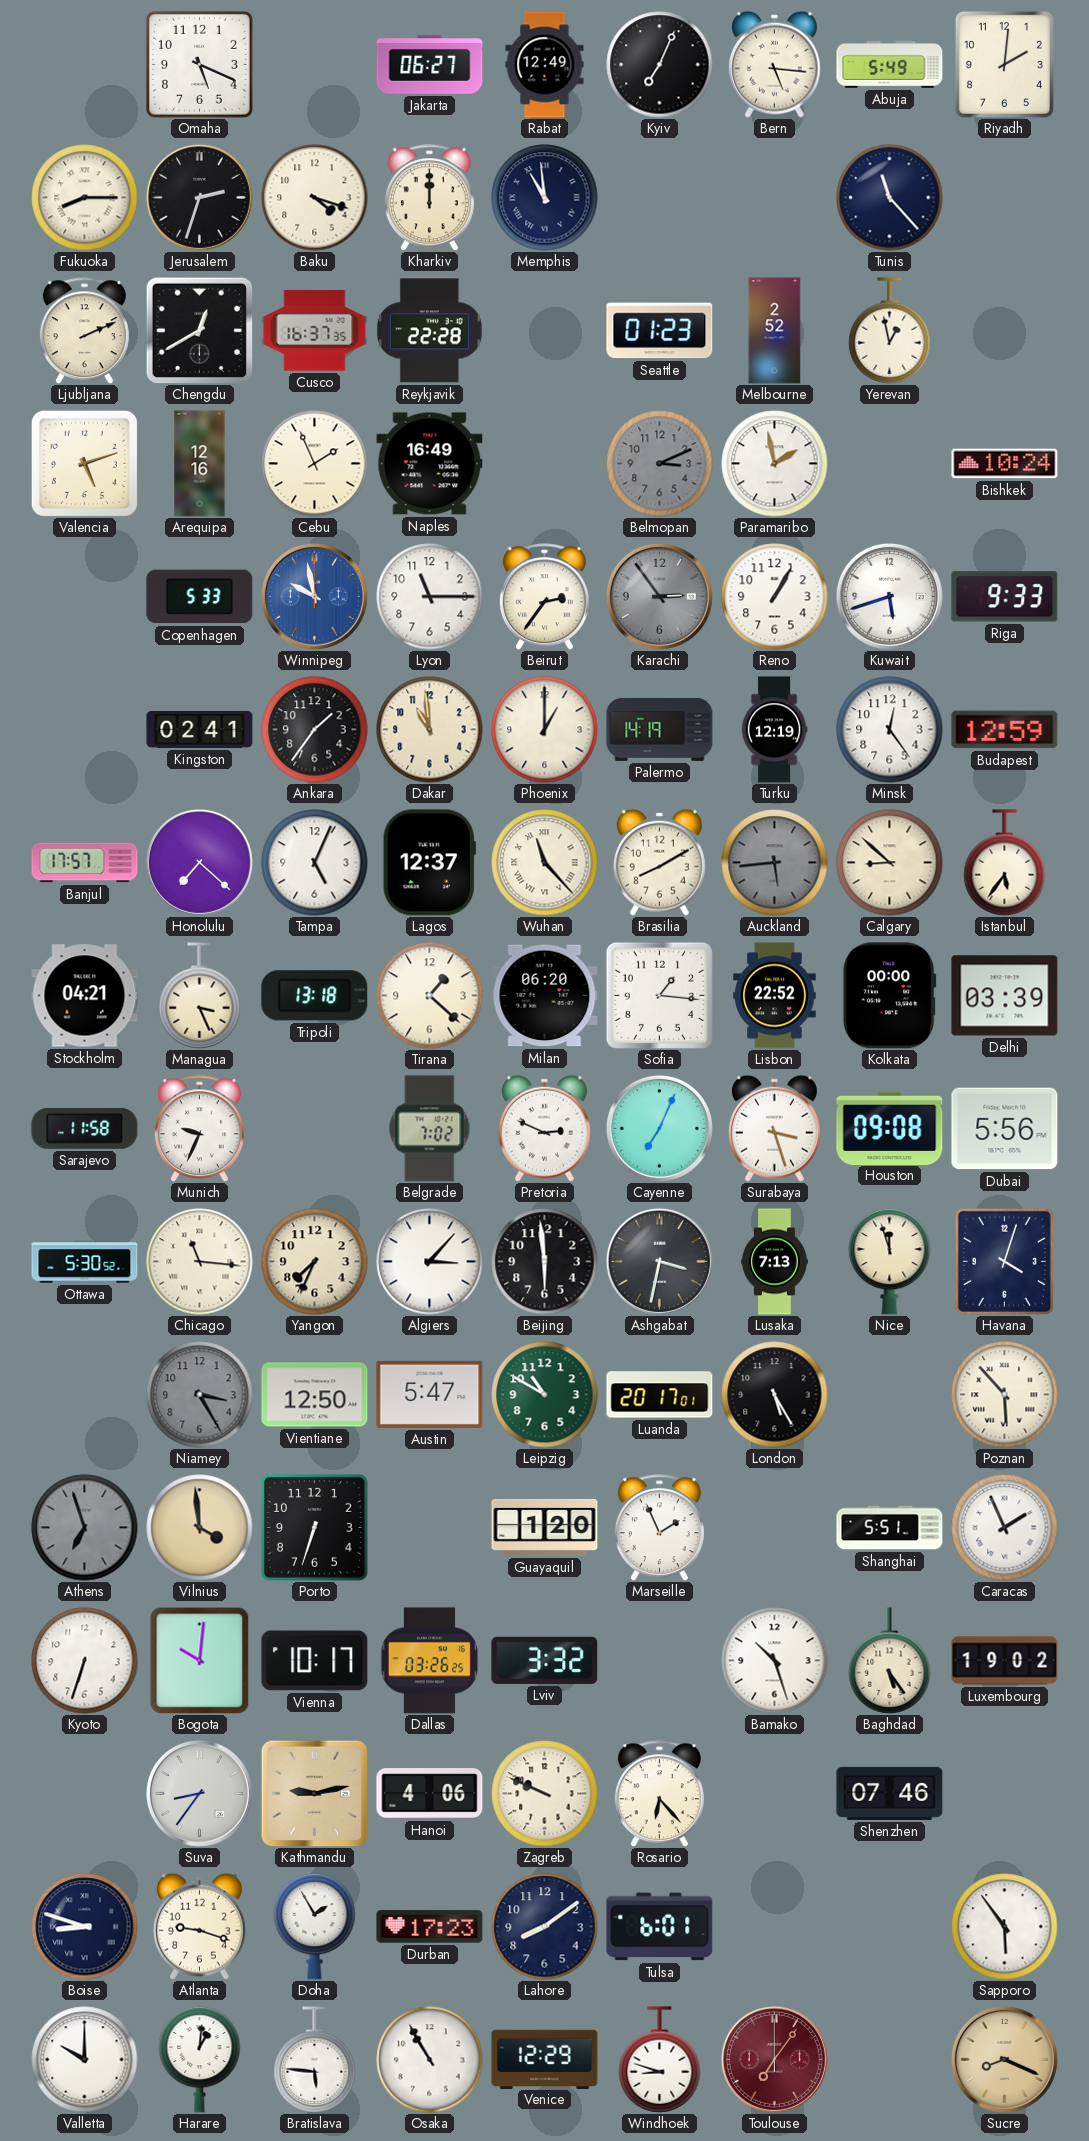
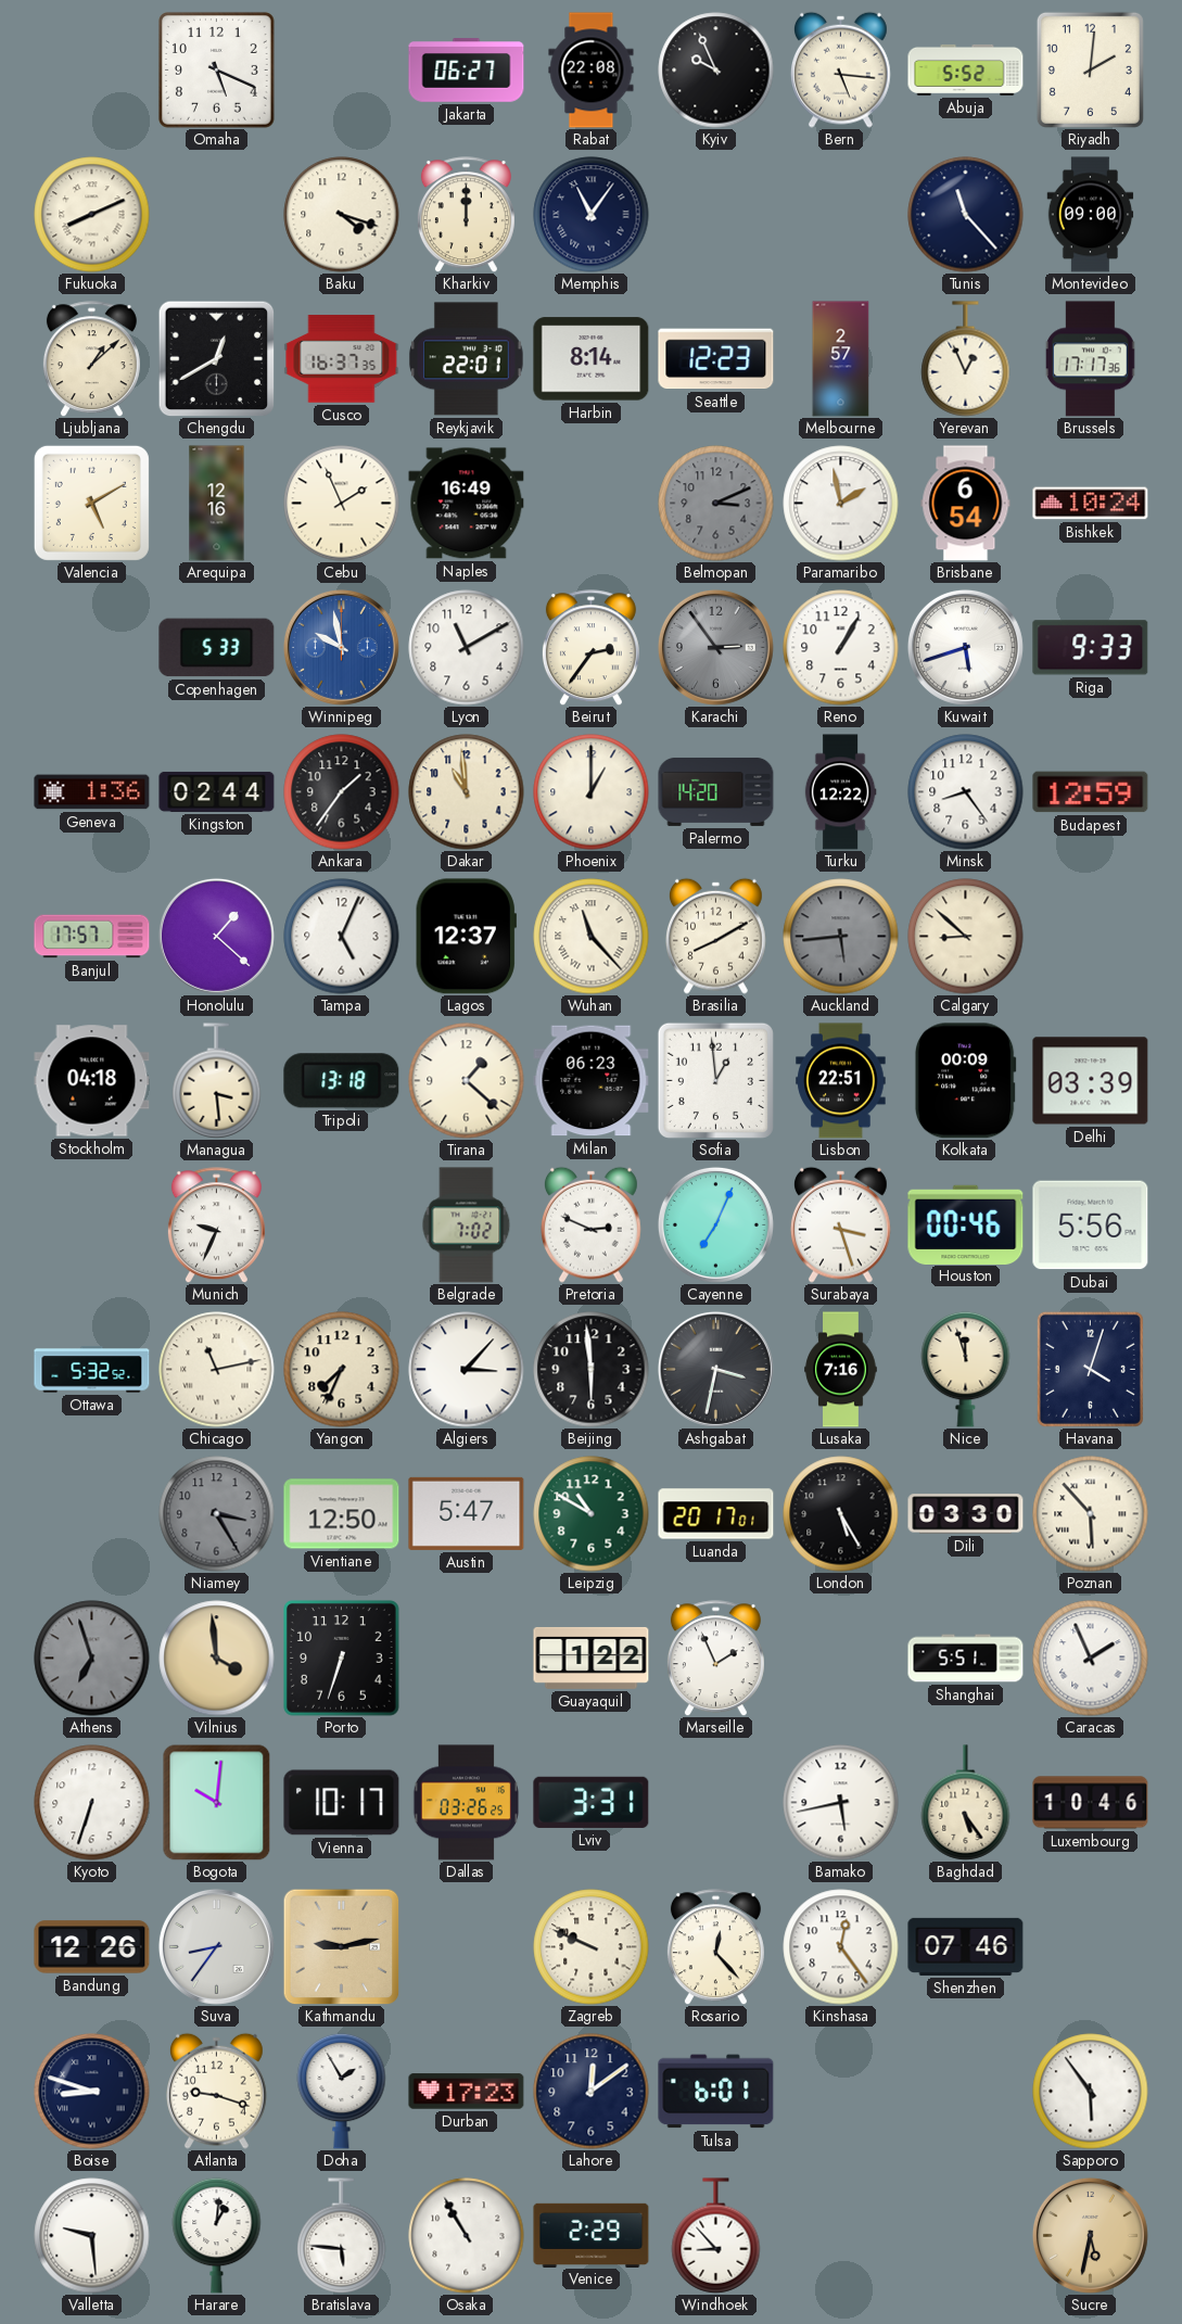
Rabat: 12:49 -> 22:08
Kyiv: 7:04 -> 9:56
Abuja: 5:49 -> 5:52
Fukuoka: 8:15 -> 8:11
Jerusalem: 2:33 -> none
Memphis: 10:59 -> 11:06
Montevideo: none -> 09:00
Ljubljana: 2:11 -> 1:08
Reykjavik: 22:28 -> 22:01
Harbin: none -> 8:14
Seattle: 01:23 -> 12:23
Melbourne: 2:52 -> 2:57
Yerevan: 12:58 -> 12:56
Brussels: none -> 17:17
Valencia: 5:12 -> 5:10
Brisbane: none -> 6:54
Lyon: 11:15 -> 11:10
Geneva: none -> 1:36
Kingston: 02:41 -> 02:44
Palermo: 14:19 -> 14:20
Turku: 12:19 -> 12:22
Minsk: 12:24 -> 8:24
Honolulu: 7:22 -> 1:22
Istanbul: 5:36 -> none
Stockholm: 04:21 -> 04:18
Managua: 3:26 -> 3:29
Milan: 06:20 -> 06:23
Sofia: 1:16 -> 12:59
Lisbon: 22:52 -> 22:51
Kolkata: 00:00 -> 00:09
Sarajevo: 11:58 -> none
Houston: 09:08 -> 00:46
Ottawa: 5:30 -> 5:32
Chicago: 11:16 -> 11:13
Lusaka: 7:13 -> 7:16
Dili: none -> 03:30
Guayaquil: 1:20 -> 1:22
Lviv: 3:32 -> 3:31
Bamako: 10:27 -> 5:43
Luxembourg: 19:02 -> 10:46
Bandung: none -> 12:26
Hanoi: 4:06 -> none
Rosario: 6:23 -> 12:23
Kinshasa: none -> 12:24
Lahore: 8:09 -> 12:09
Valletta: 10:00 -> 9:29
Venice: 12:29 -> 2:29
Windhoek: 8:48 -> 8:53
Toulouse: 7:06 -> none
Sucre: 8:19 -> 5:32
